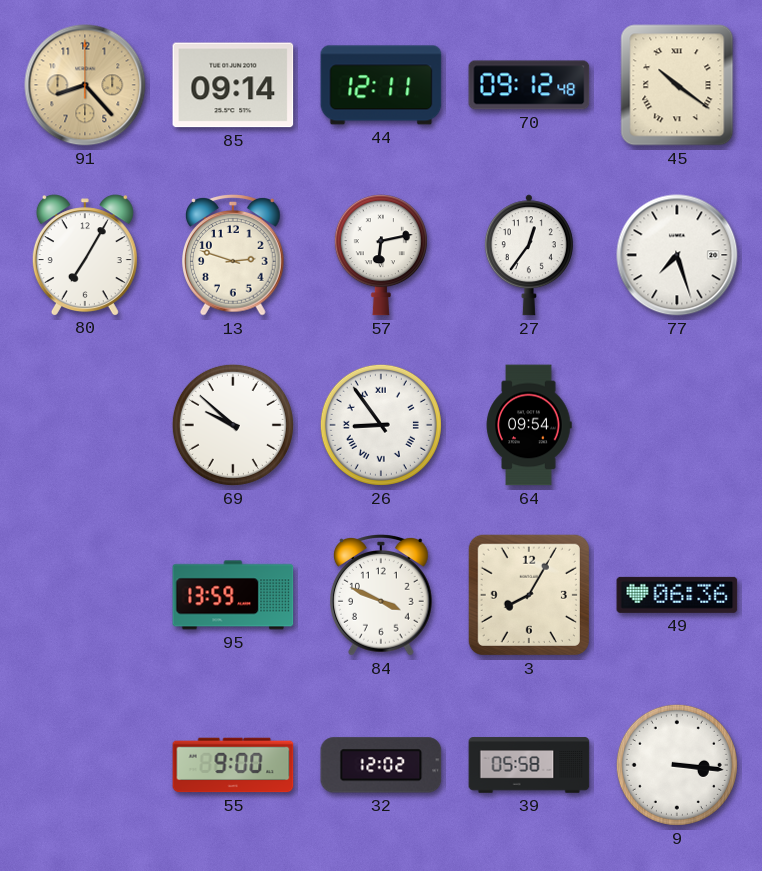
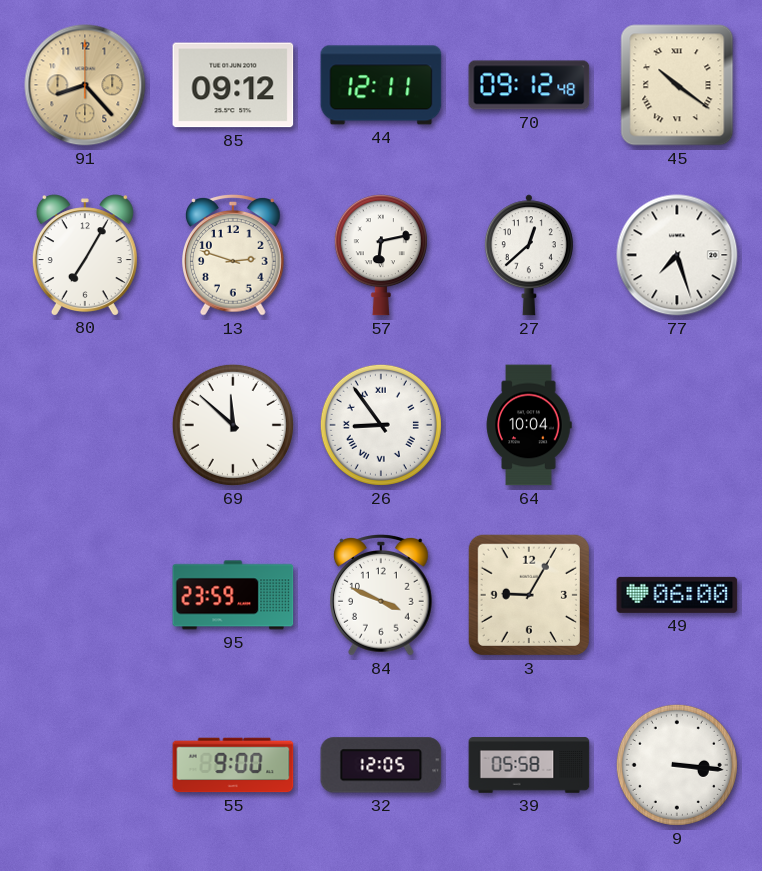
85: 09:14 -> 09:12
27: 12:36 -> 12:38
69: 9:52 -> 11:52
64: 09:54 -> 10:04
95: 13:59 -> 23:59
3: 8:05 -> 9:05
49: 06:36 -> 06:00
32: 12:02 -> 12:05
